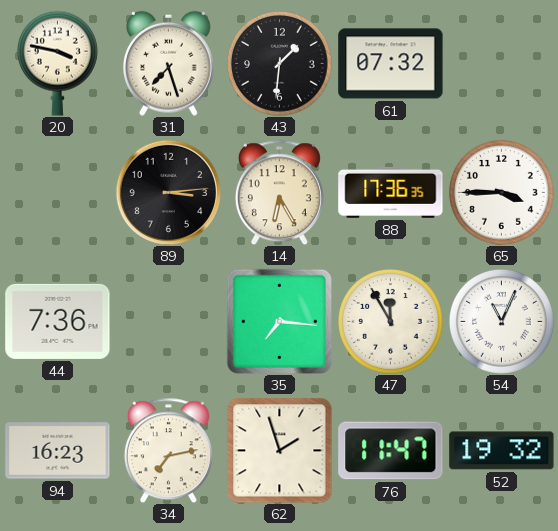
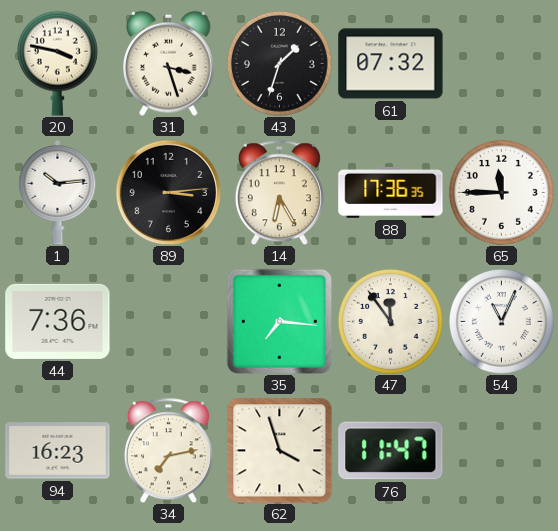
31: 7:27 -> 3:27
43: 1:31 -> 1:33
1: none -> 10:14
65: 3:45 -> 11:45
47: 11:55 -> 11:54
62: 1:57 -> 3:57
52: 19:32 -> none
